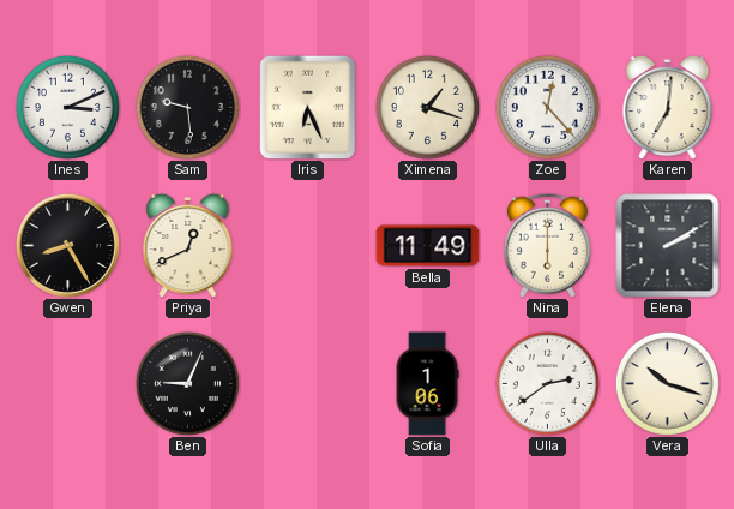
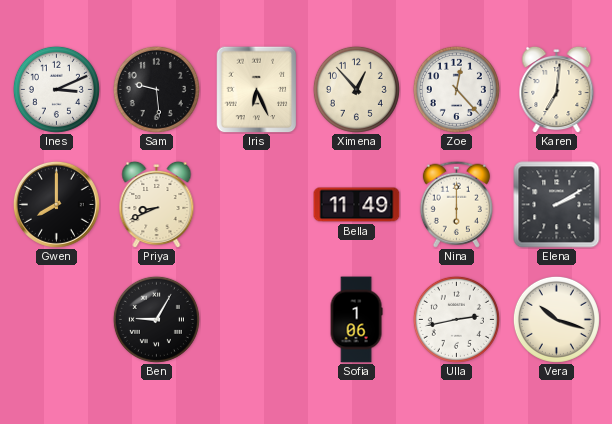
Ximena: 1:18 -> 12:53
Gwen: 8:25 -> 8:00
Priya: 12:41 -> 8:41
Ben: 9:04 -> 9:05
Ulla: 2:39 -> 2:43
